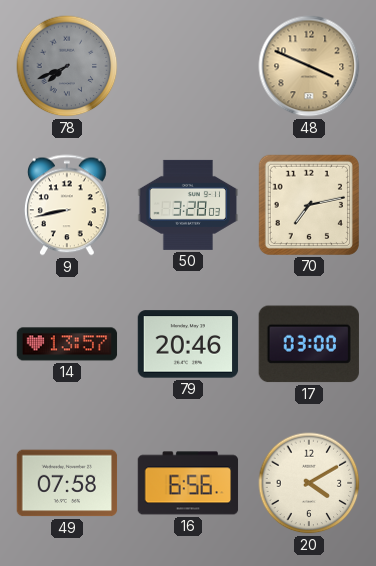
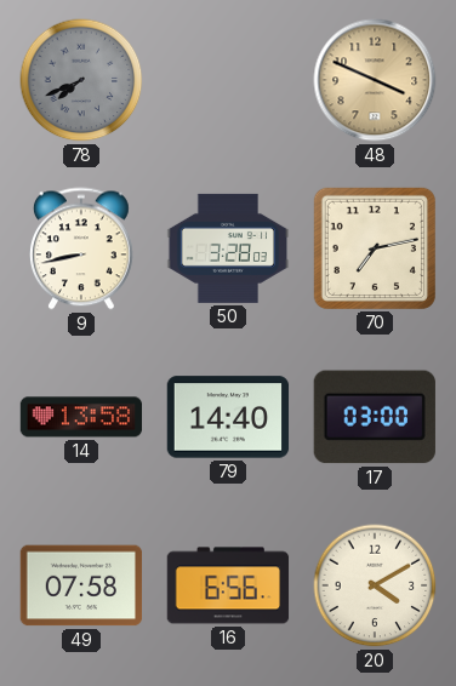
14: 13:57 -> 13:58
79: 20:46 -> 14:40
